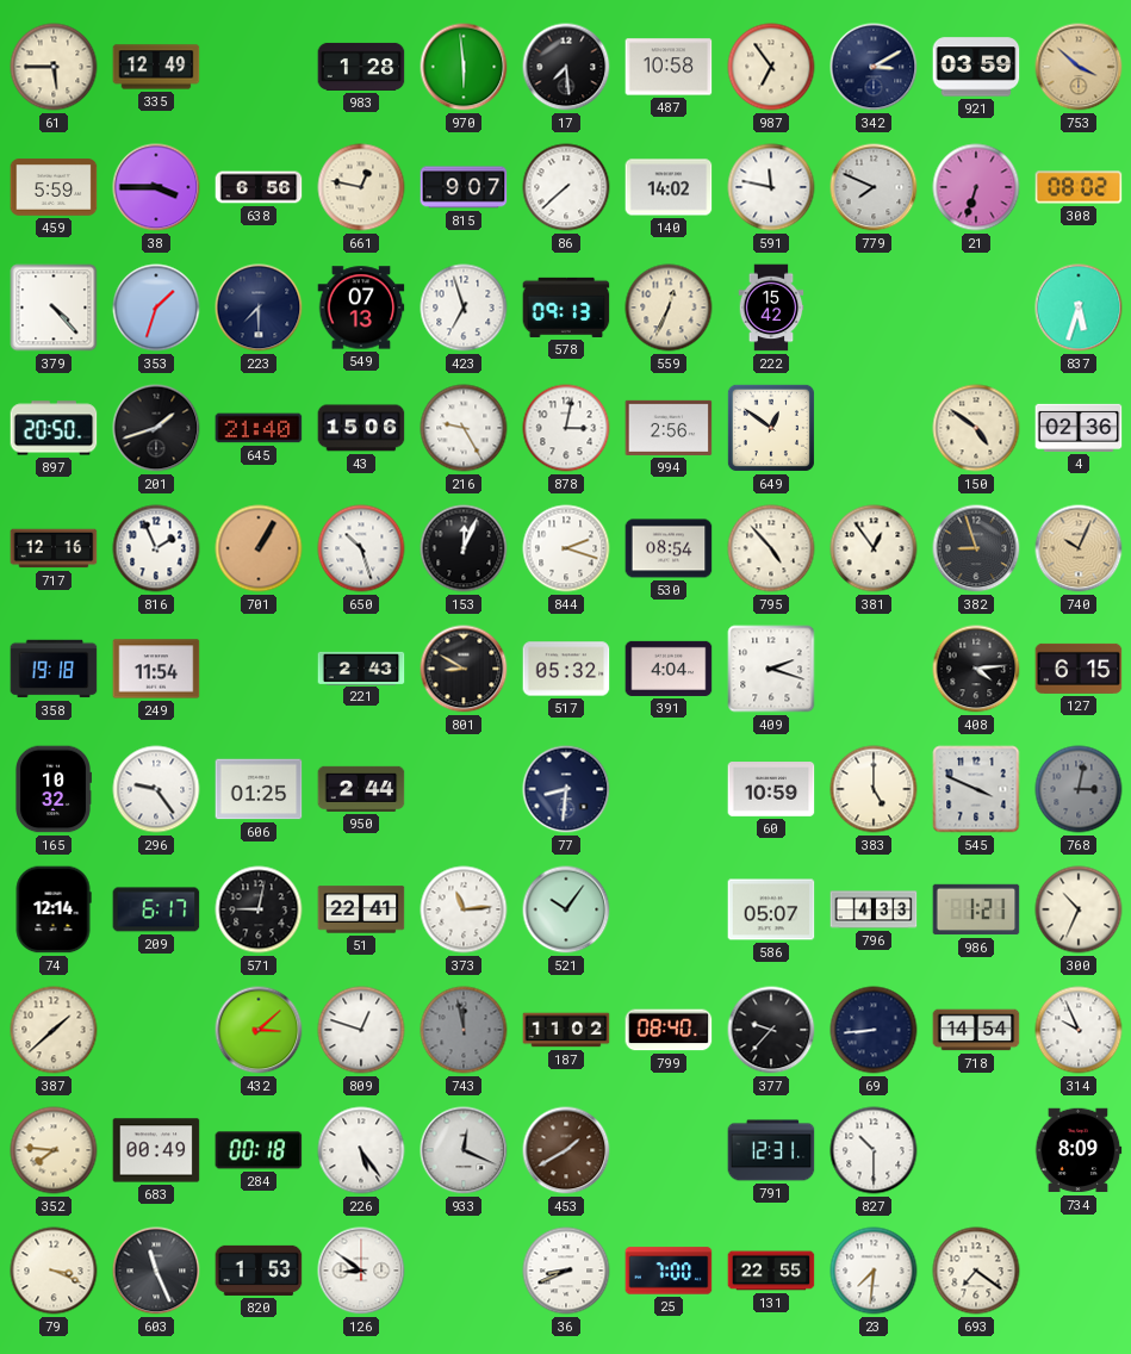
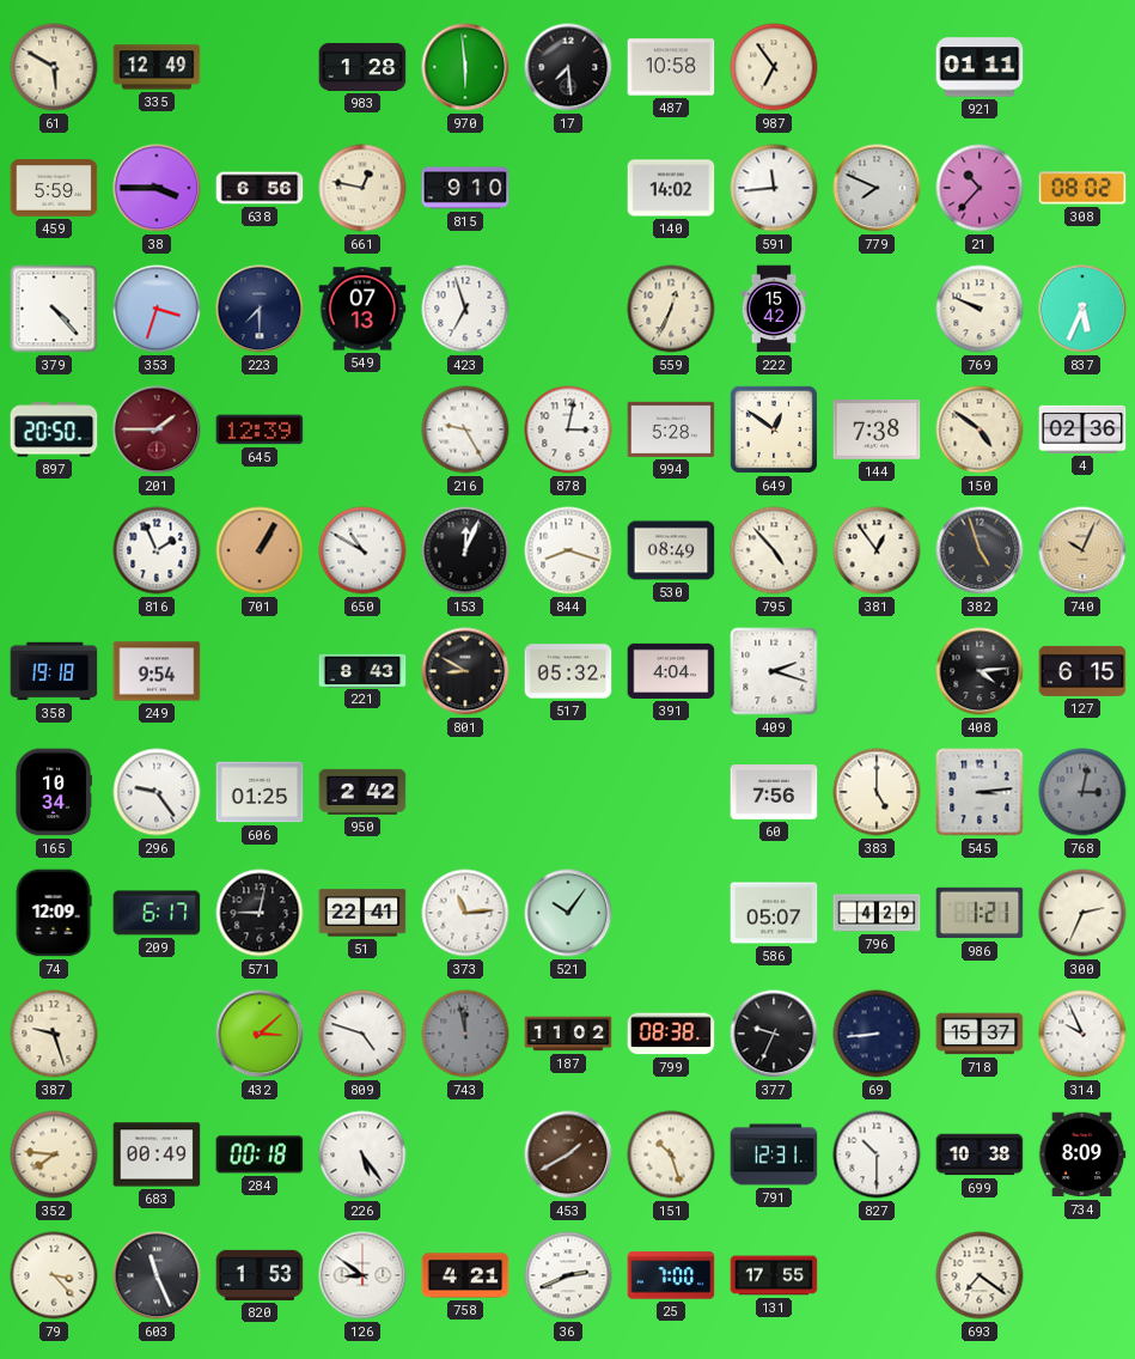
61: 5:45 -> 5:50
342: 3:10 -> none
921: 03:59 -> 01:11
753: 3:52 -> none
815: 9:07 -> 9:10
86: 7:38 -> none
591: 11:47 -> 11:44
21: 6:33 -> 10:37
353: 1:33 -> 3:33
578: 09:13 -> none
769: none -> 9:49
837: 5:33 -> 5:34
201: 1:42 -> 1:45
201 dial: black -> burgundy
645: 21:40 -> 12:39
43: 15:06 -> none
994: 2:56 -> 5:28
144: none -> 7:38
717: 12:16 -> none
650: 10:27 -> 10:50
844: 2:18 -> 8:18
530: 08:54 -> 08:49
382: 8:57 -> 4:57
249: 11:54 -> 9:54
221: 2:43 -> 8:43
165: 10:32 -> 10:34
950: 2:44 -> 2:42
77: 8:31 -> none
60: 10:59 -> 7:56
545: 3:49 -> 3:14
74: 12:14 -> 12:09
796: 4:33 -> 4:29
300: 10:34 -> 2:34
387: 1:38 -> 9:27
809: 12:48 -> 4:48
799: 08:40 -> 08:38
377: 9:37 -> 9:34
718: 14:54 -> 15:37
933: 12:19 -> none
151: none -> 10:27
699: none -> 10:38
79: 3:19 -> 3:23
758: none -> 4:21
36: 8:41 -> 2:41
131: 22:55 -> 17:55
23: 7:31 -> none
